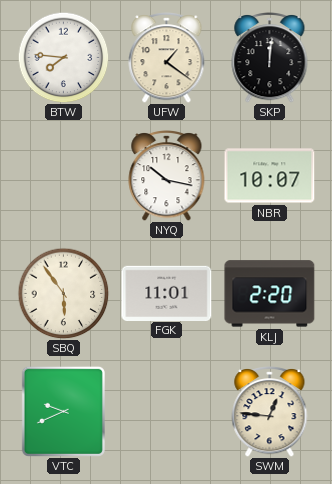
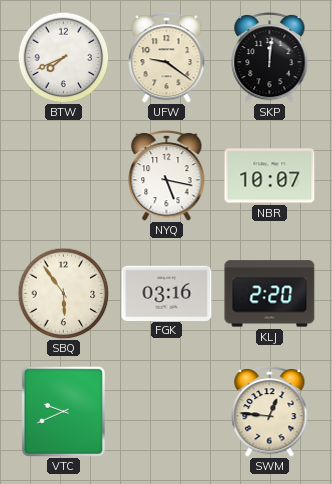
BTW: 7:46 -> 7:41
UFW: 1:21 -> 9:21
NYQ: 10:17 -> 5:17
FGK: 11:01 -> 03:16
